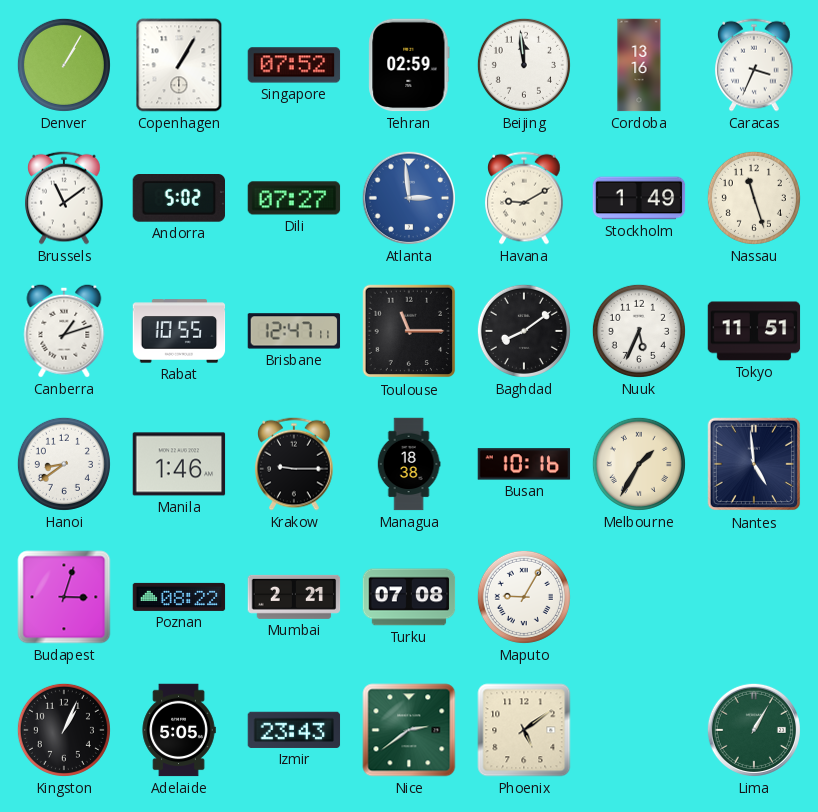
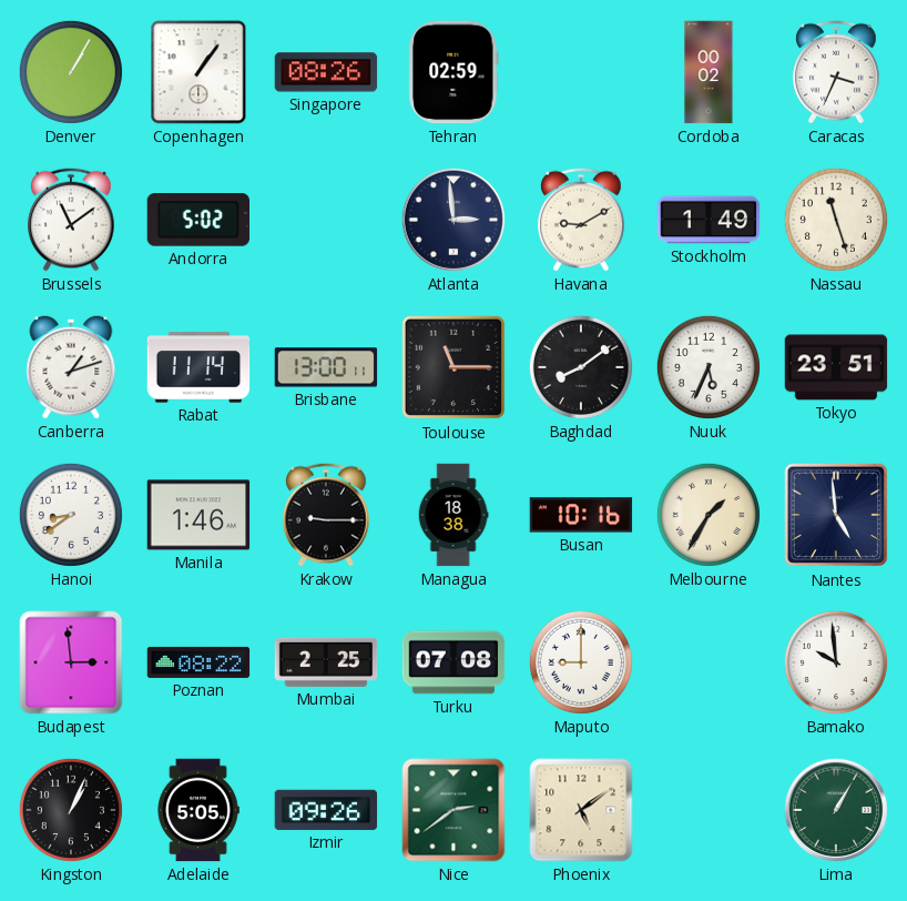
Copenhagen: 1:05 -> 1:06
Singapore: 07:52 -> 08:26
Beijing: 11:59 -> none
Cordoba: 13:16 -> 00:02
Dili: 07:27 -> none
Atlanta dial: blue -> navy
Rabat: 10:55 -> 11:14
Brisbane: 12:47 -> 13:00
Tokyo: 11:51 -> 23:51
Budapest: 3:03 -> 2:59
Mumbai: 2:21 -> 2:25
Maputo: 9:05 -> 9:00
Bamako: none -> 9:59
Izmir: 23:43 -> 09:26
